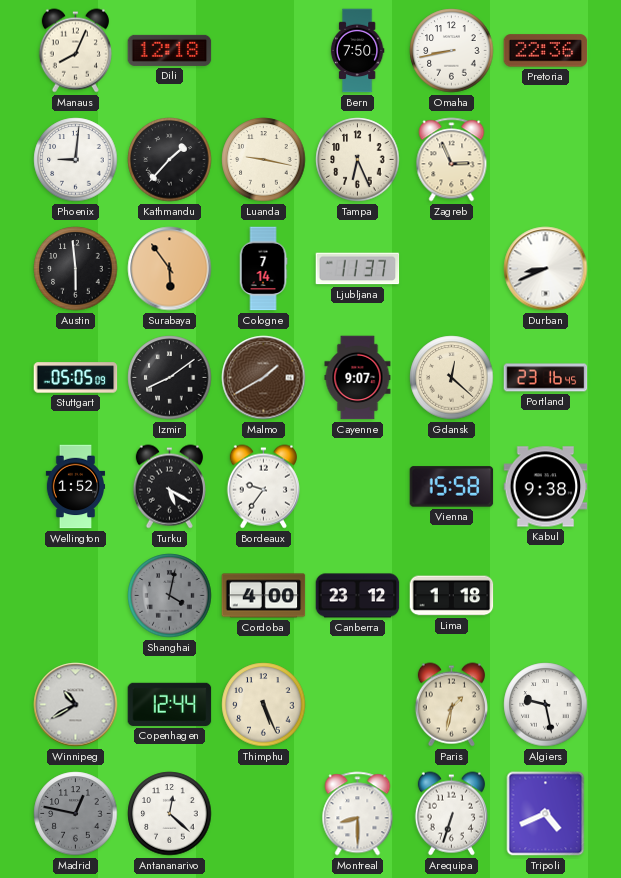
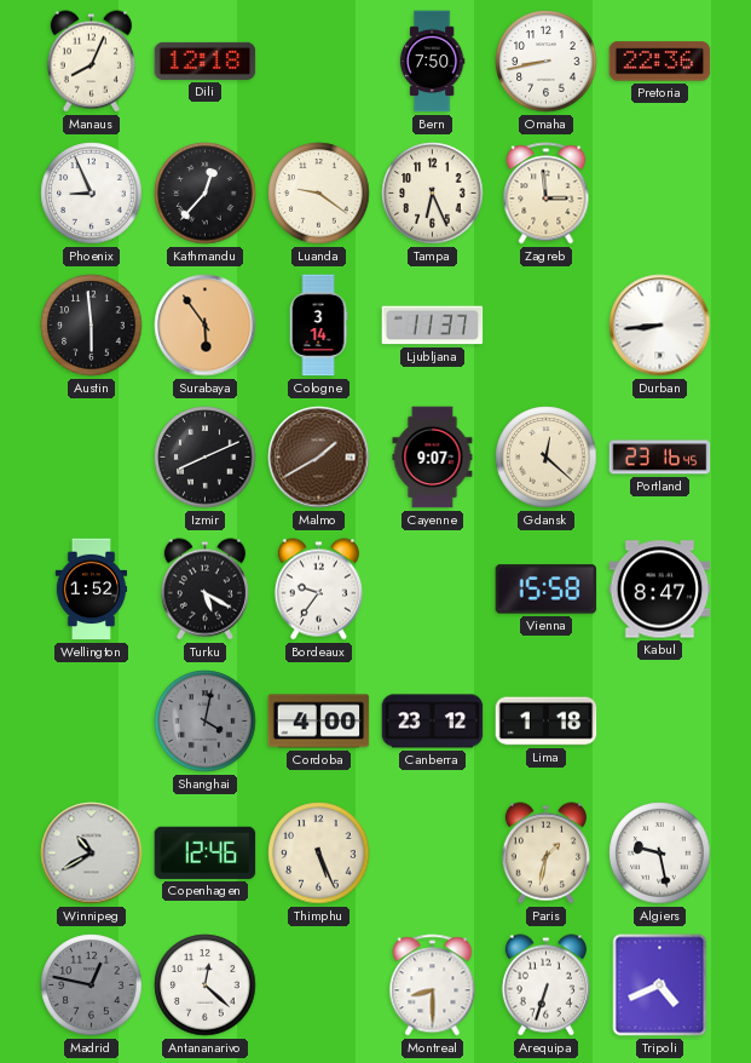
Phoenix: 9:01 -> 8:56
Kathmandu: 1:37 -> 12:37
Luanda: 9:17 -> 9:21
Zagreb: 2:56 -> 2:59
Cologne: 7:14 -> 3:14
Durban: 8:41 -> 8:44
Stuttgart: 05:05 -> none
Izmir: 8:09 -> 8:11
Kabul: 9:38 -> 8:47
Copenhagen: 12:44 -> 12:46
